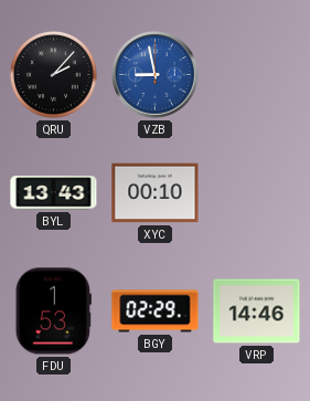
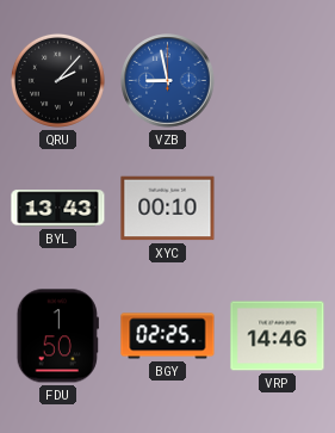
FDU: 1:53 -> 1:50
BGY: 02:29 -> 02:25
